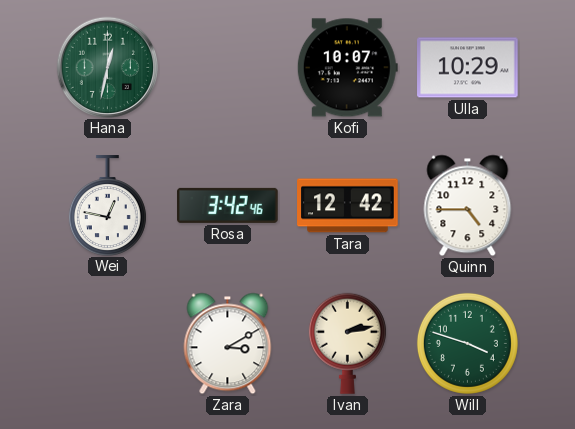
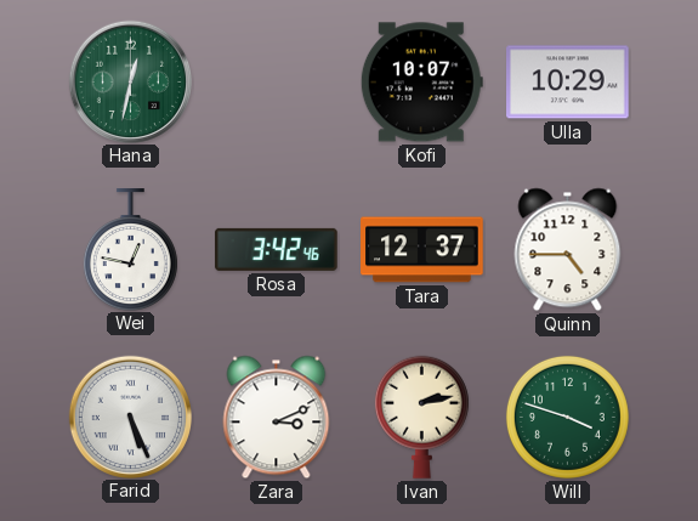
Tara: 12:42 -> 12:37
Farid: none -> 5:26
Zara: 3:10 -> 3:11
